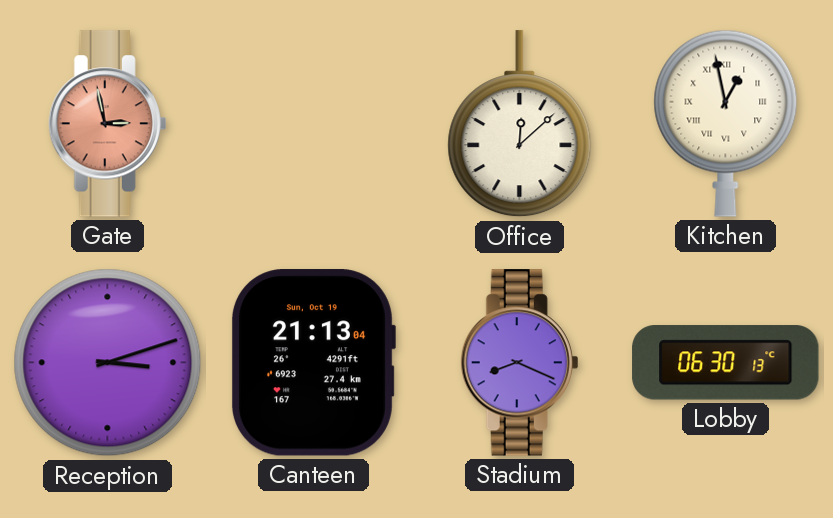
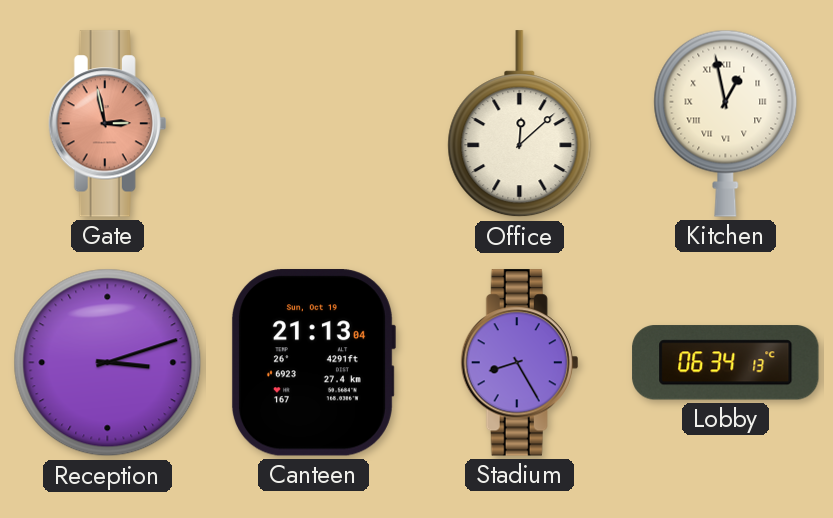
Stadium: 8:19 -> 8:25
Lobby: 06:30 -> 06:34
